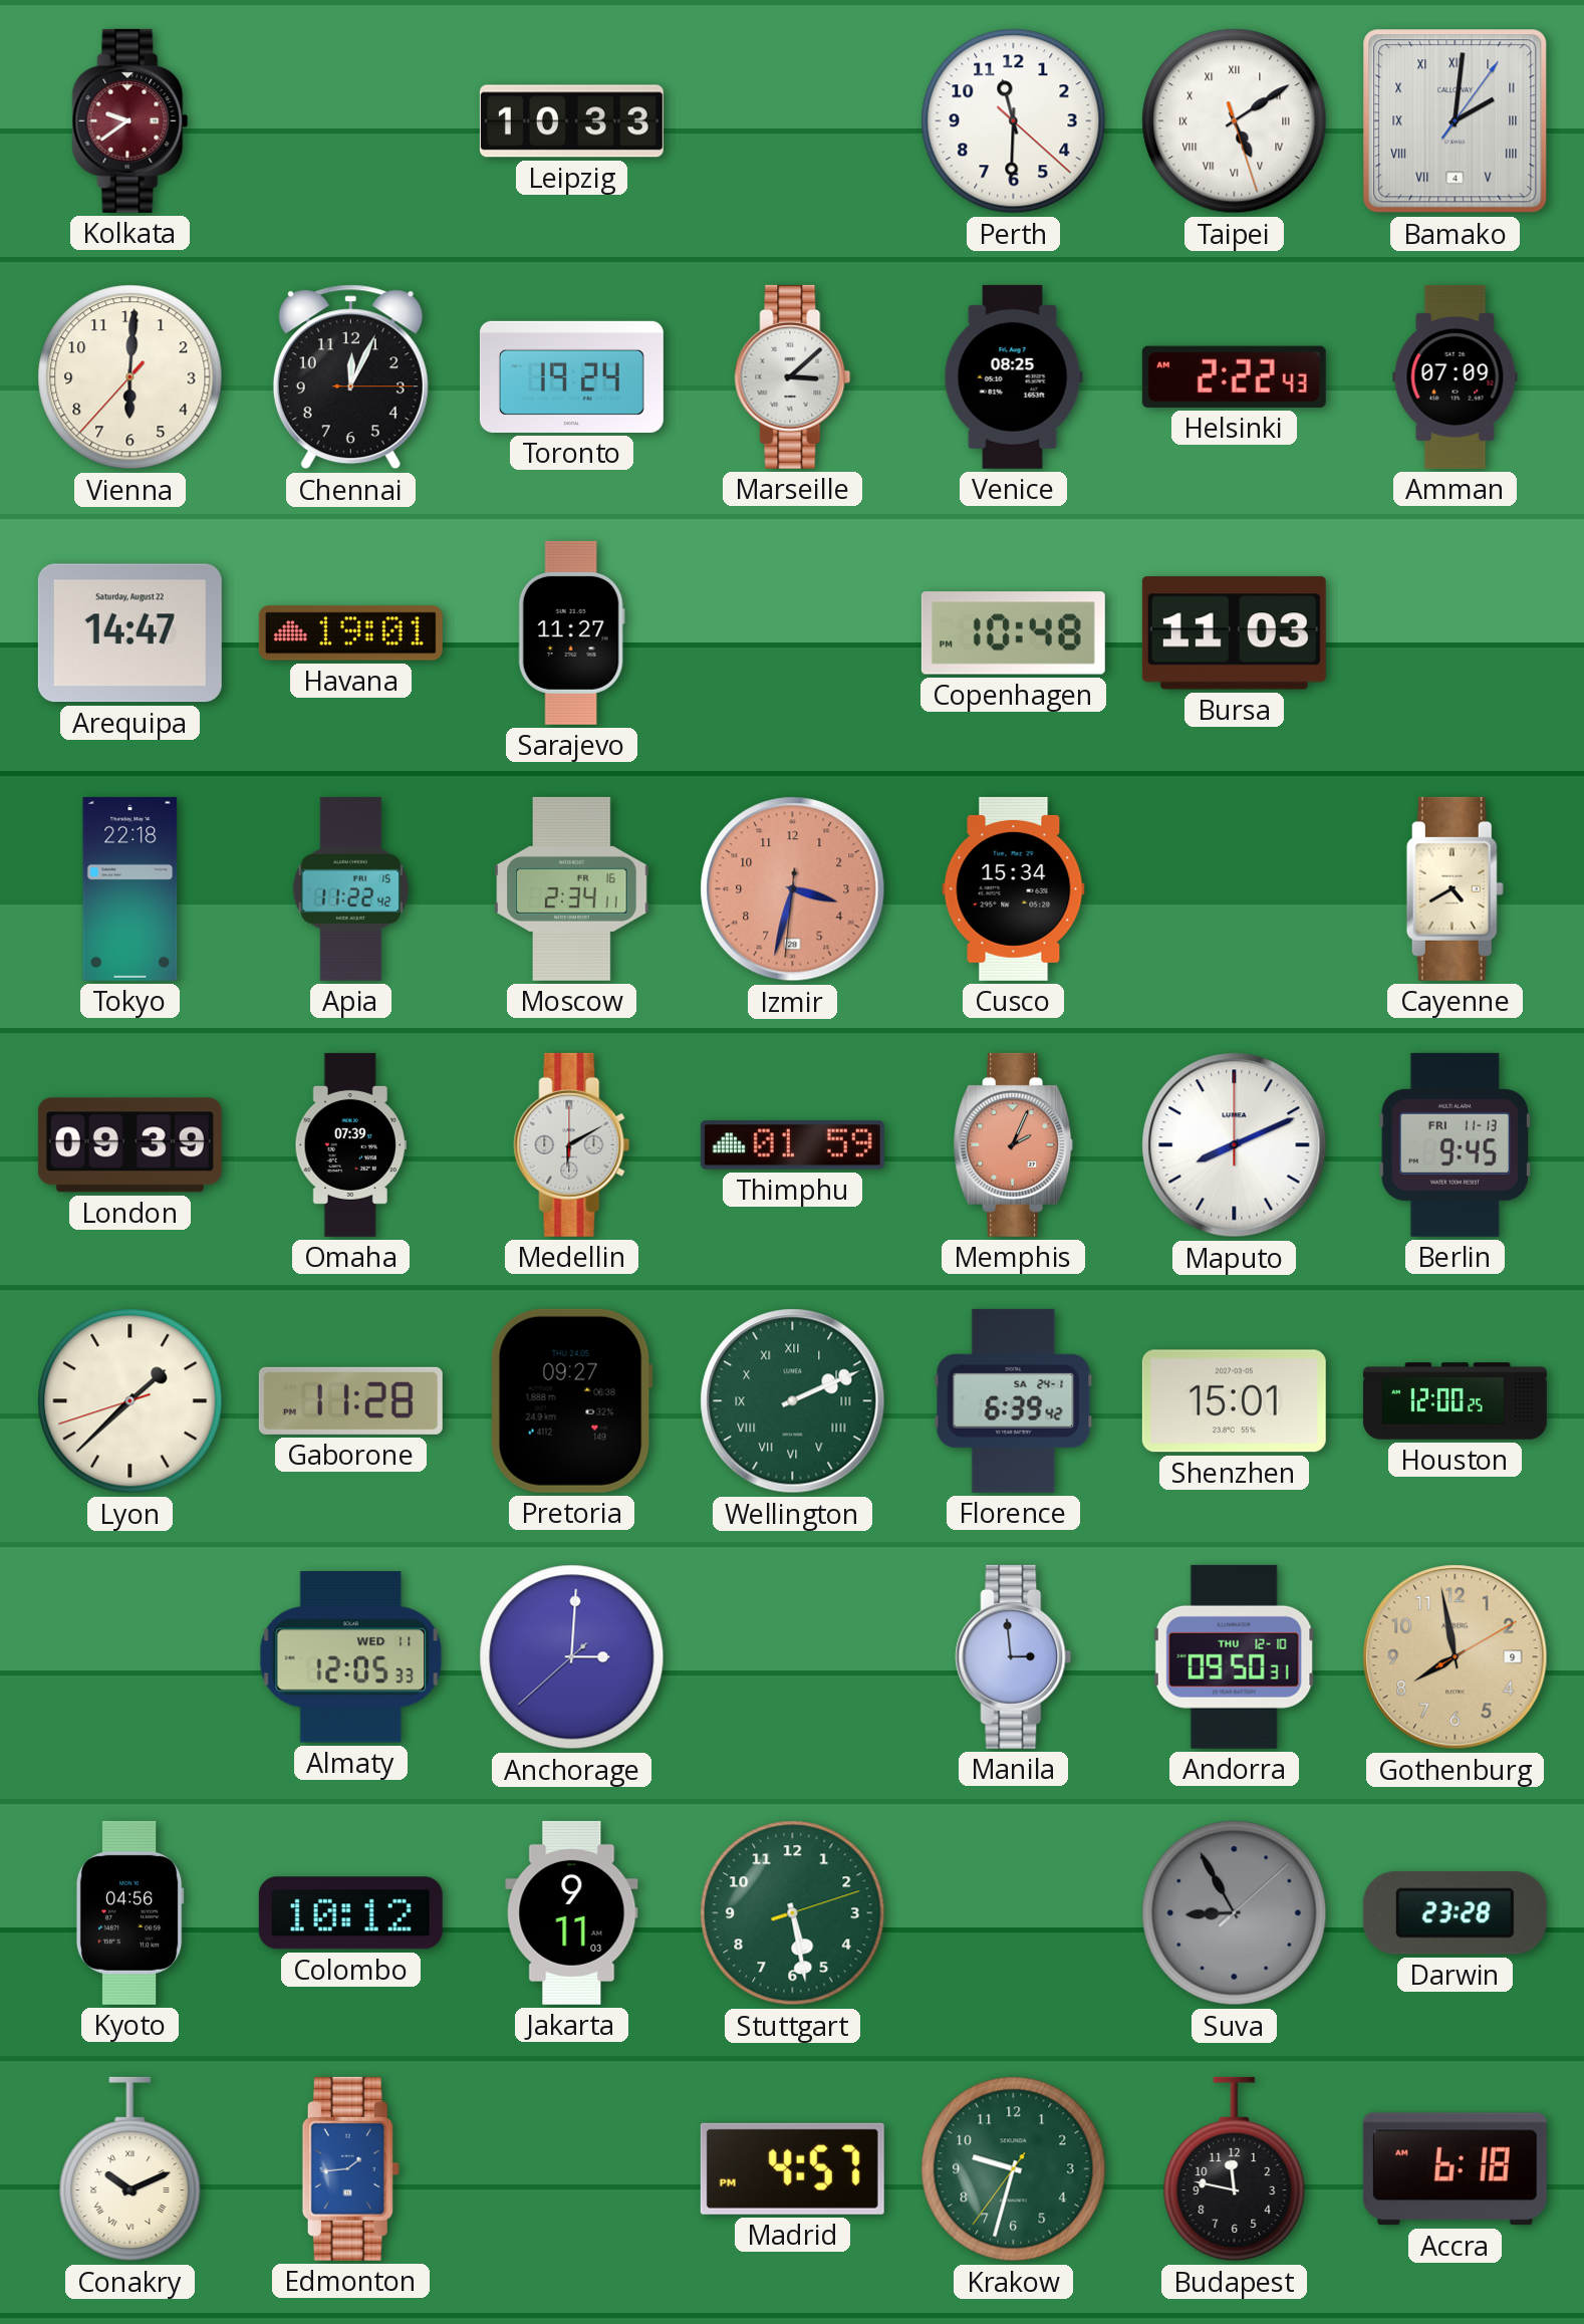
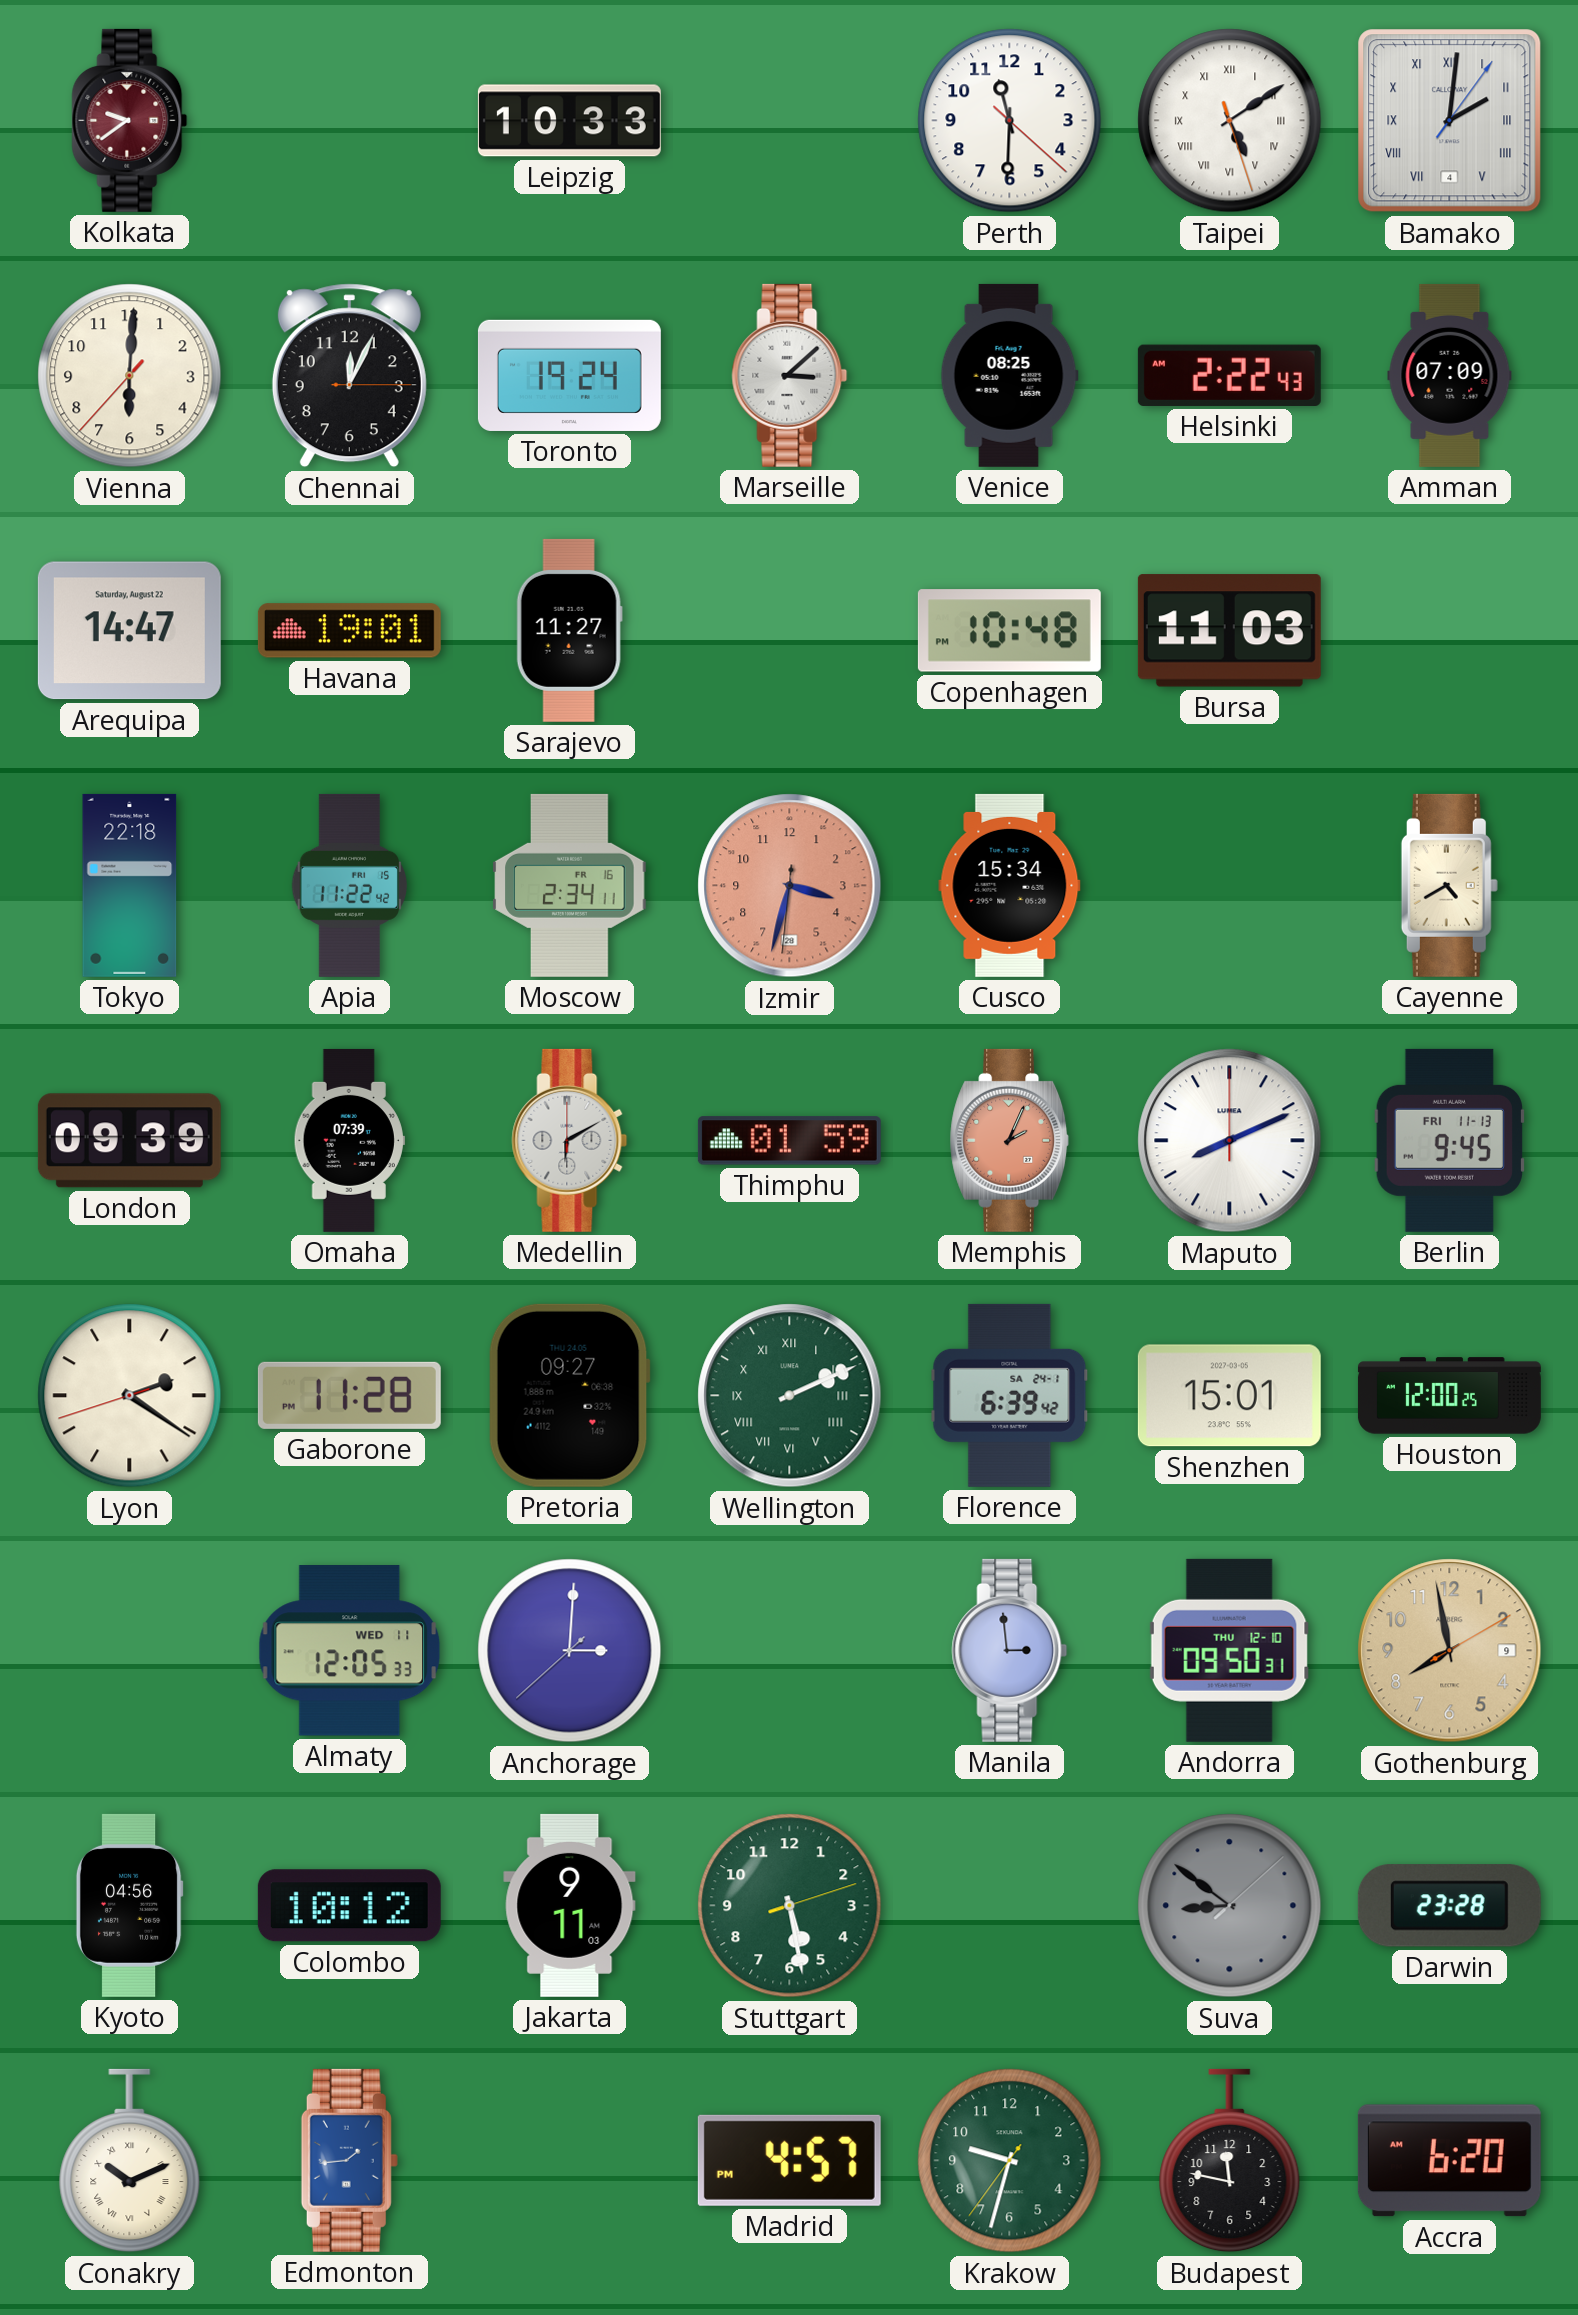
Lyon: 1:37 -> 2:20
Suva: 8:55 -> 8:51
Accra: 6:18 -> 6:20
